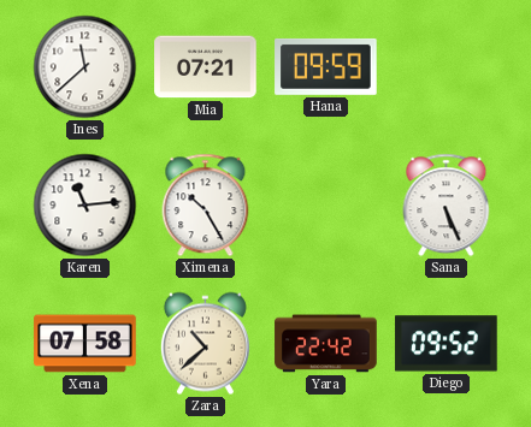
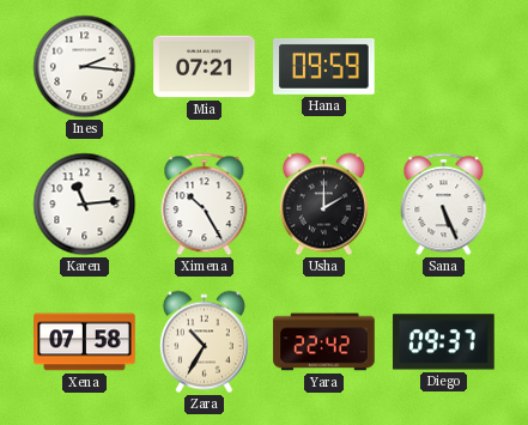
Ines: 11:38 -> 2:16
Usha: none -> 2:00
Zara: 10:38 -> 10:35
Diego: 09:52 -> 09:37
